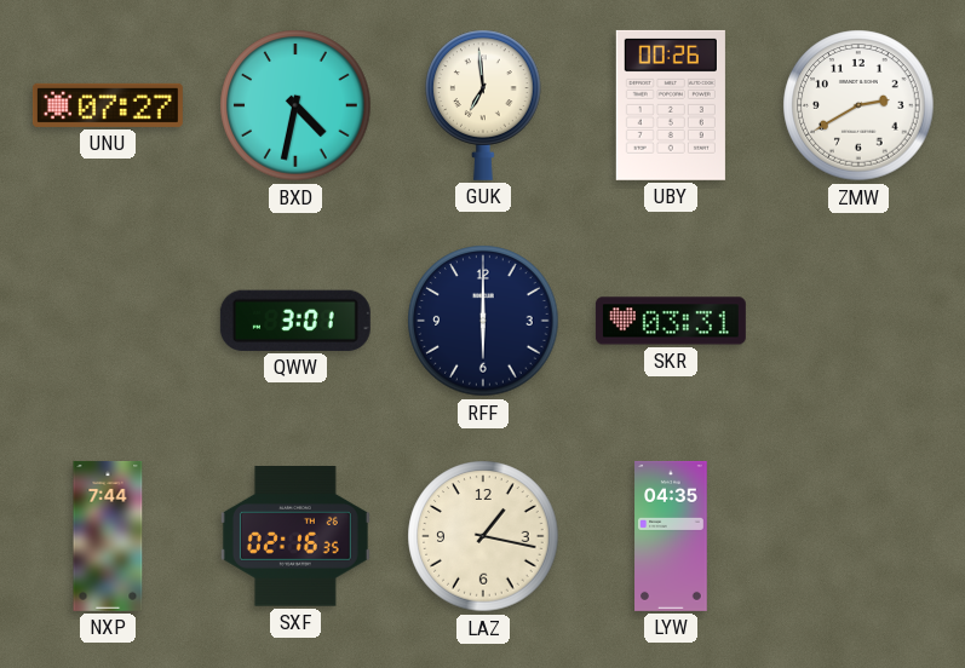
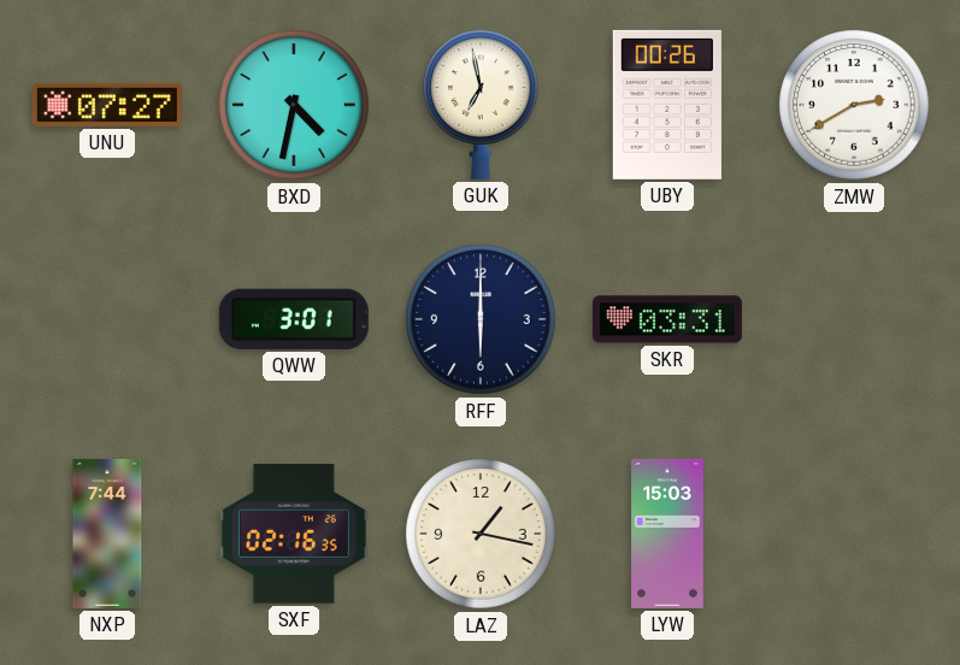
GUK: 6:59 -> 6:58
LYW: 04:35 -> 15:03
